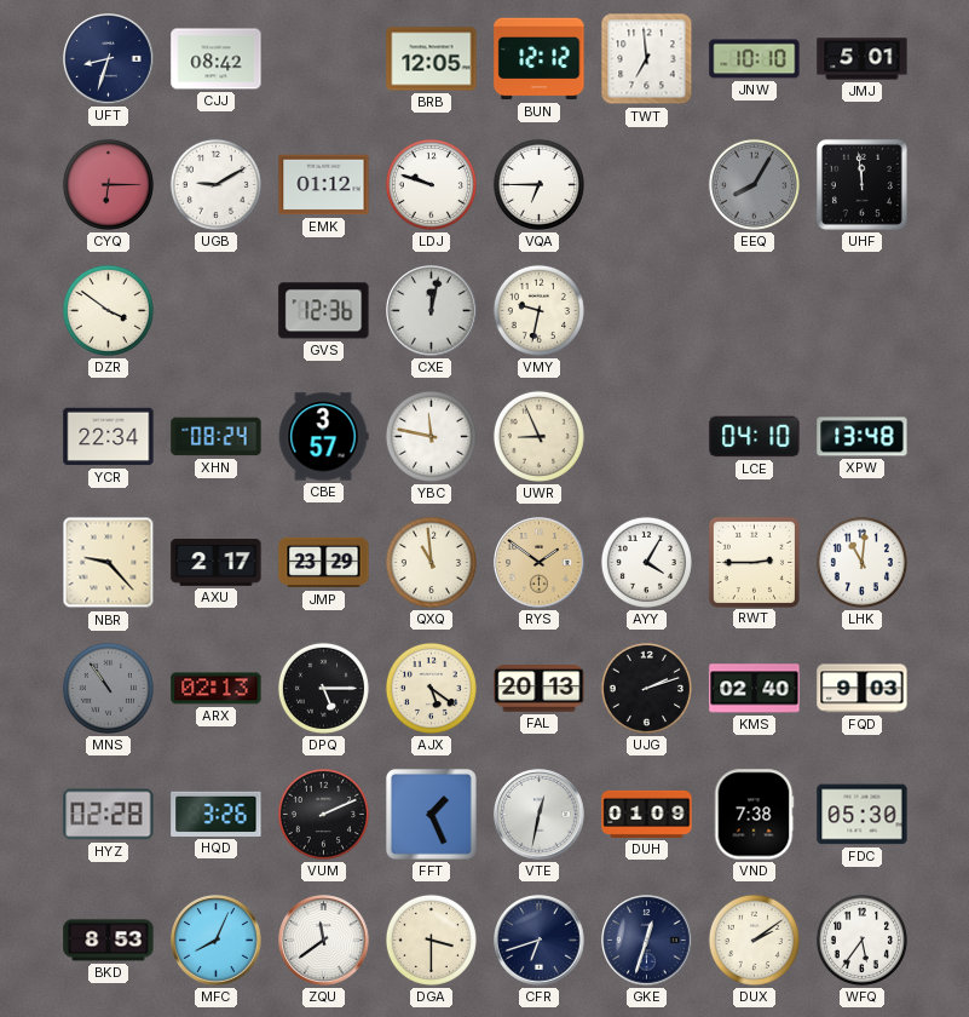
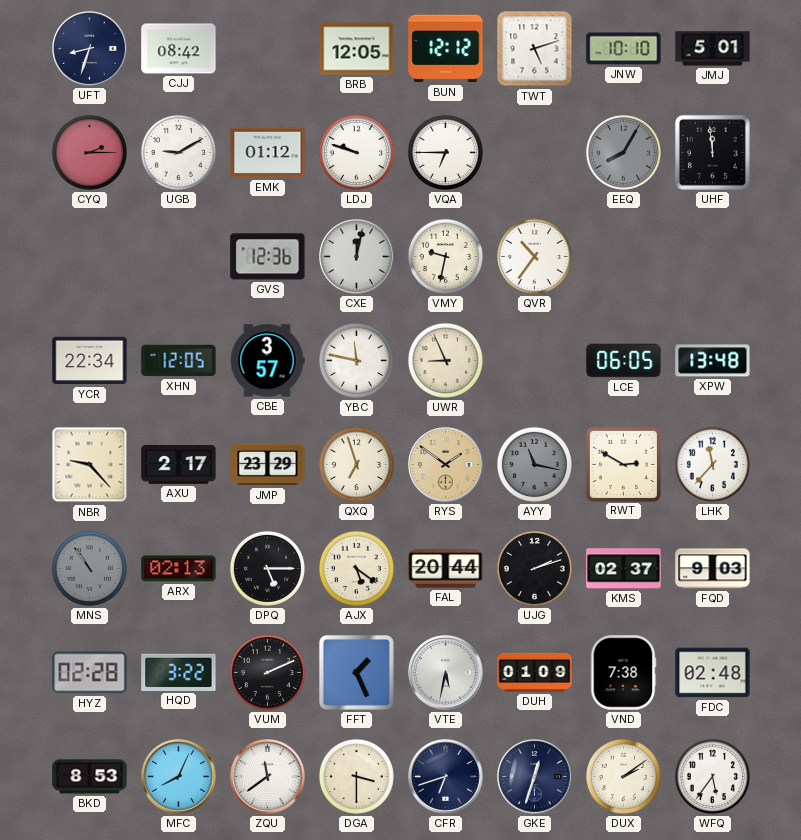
TWT: 6:59 -> 5:12
CYQ: 6:15 -> 2:15
DZR: 3:51 -> none
QVR: none -> 10:36
XHN: 08:24 -> 12:05
LCE: 04:10 -> 06:05
QXQ: 10:59 -> 6:57
AYY: 4:05 -> 11:17
AYY dial: white -> grey
RWT: 2:45 -> 2:50
LHK: 11:01 -> 11:37
FAL: 20:13 -> 20:44
KMS: 02:40 -> 02:37
HQD: 3:26 -> 3:22
VTE: 12:32 -> 5:32
FDC: 05:30 -> 02:48
